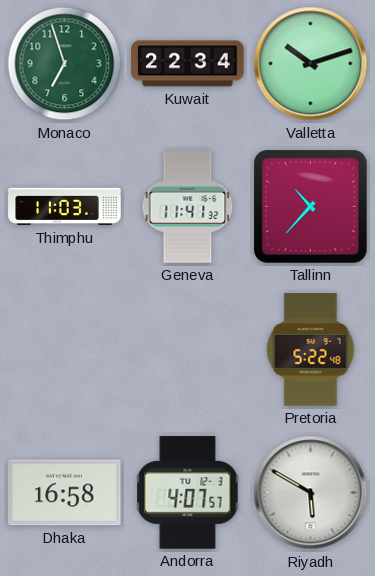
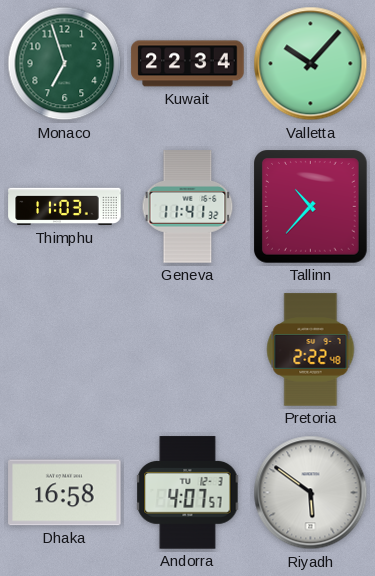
Valletta: 10:12 -> 10:07
Pretoria: 5:22 -> 2:22
Riyadh: 5:50 -> 5:51
